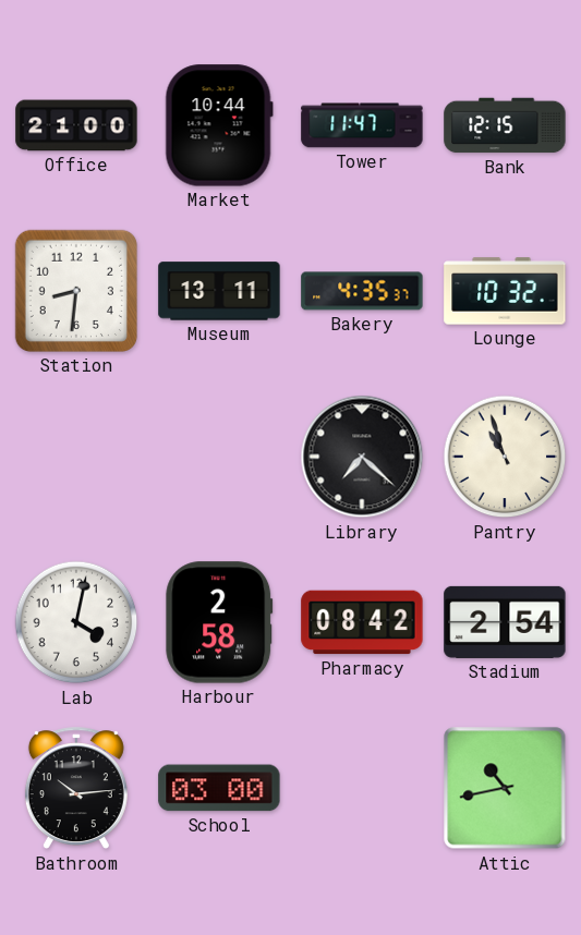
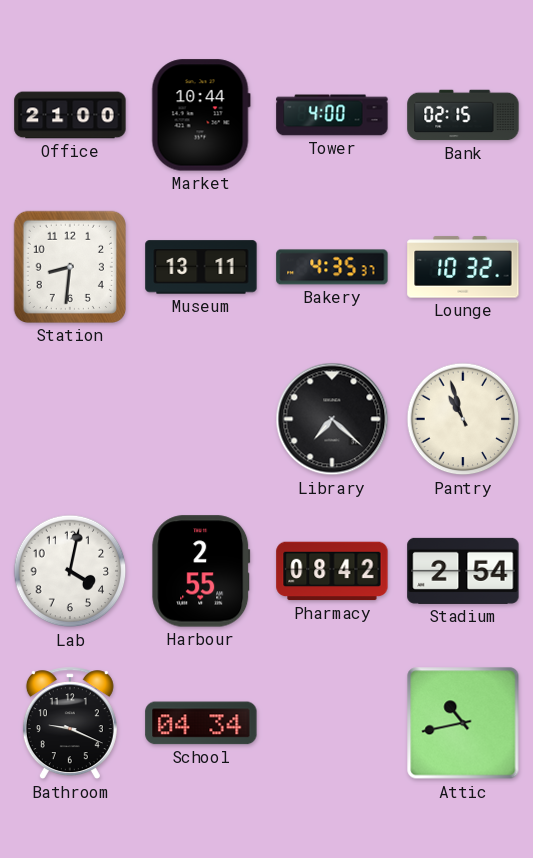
Tower: 11:47 -> 4:00
Bank: 12:15 -> 02:15
Harbour: 2:58 -> 2:55
Bathroom: 10:14 -> 9:19
School: 03:00 -> 04:34
